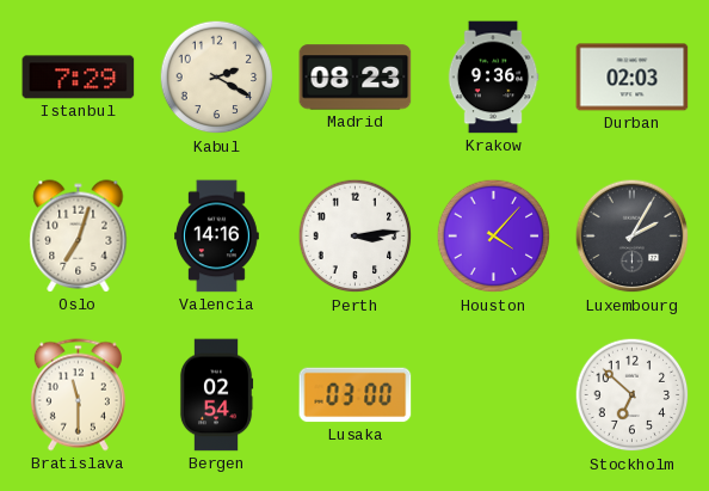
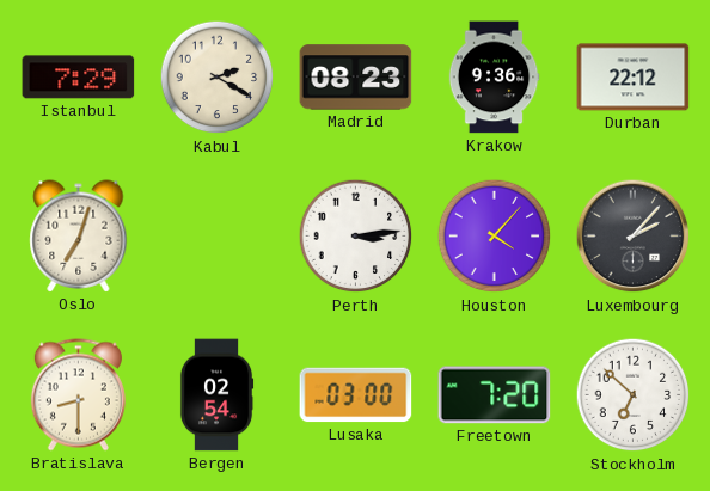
Durban: 02:03 -> 22:12
Valencia: 14:16 -> none
Luxembourg: 2:05 -> 2:07
Bratislava: 11:30 -> 8:30
Freetown: none -> 7:20
